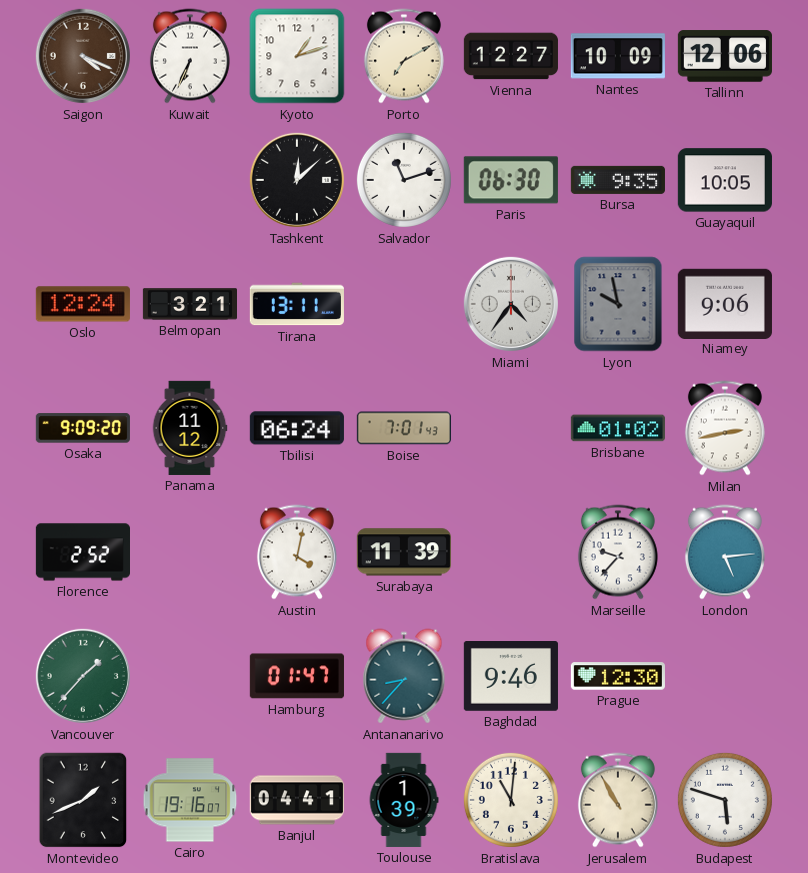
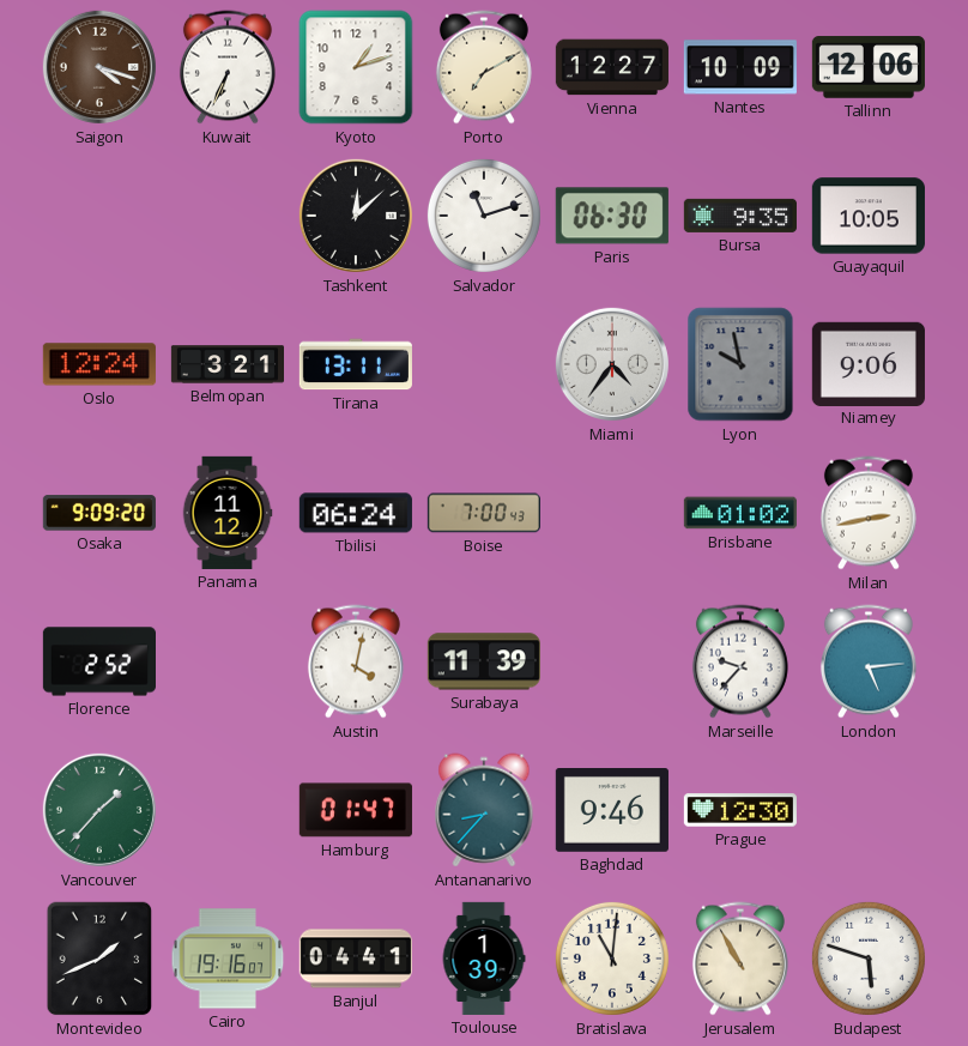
Saigon: 4:19 -> 4:18
Boise: 7:01 -> 7:00
